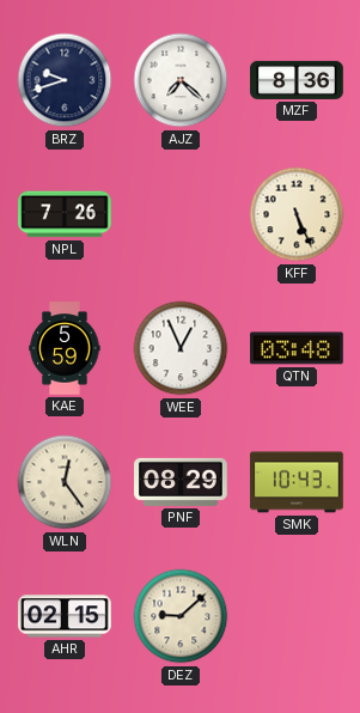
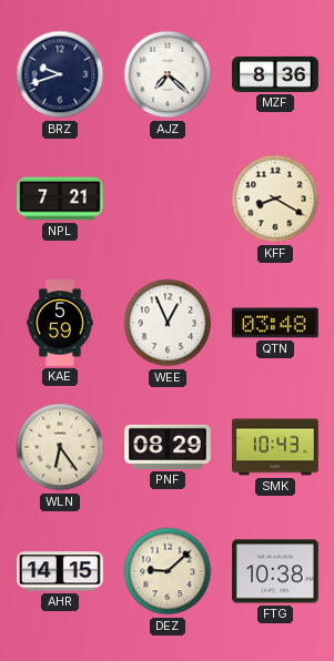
NPL: 7:26 -> 7:21
KFF: 5:26 -> 8:20
WLN: 12:24 -> 6:24
AHR: 02:15 -> 14:15
FTG: none -> 10:38
